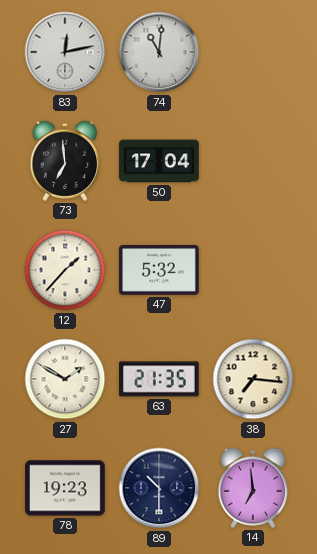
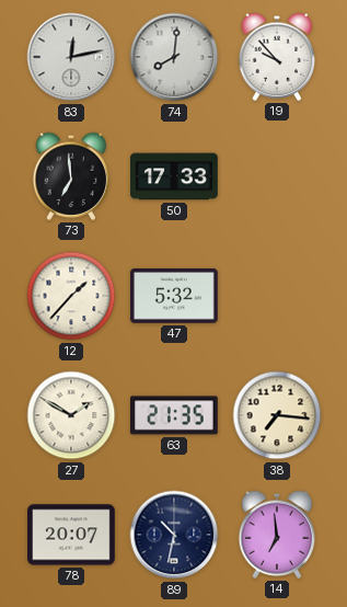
74: 11:01 -> 8:01
19: none -> 9:53
50: 17:04 -> 17:33
78: 19:23 -> 20:07
89: 10:30 -> 10:32
